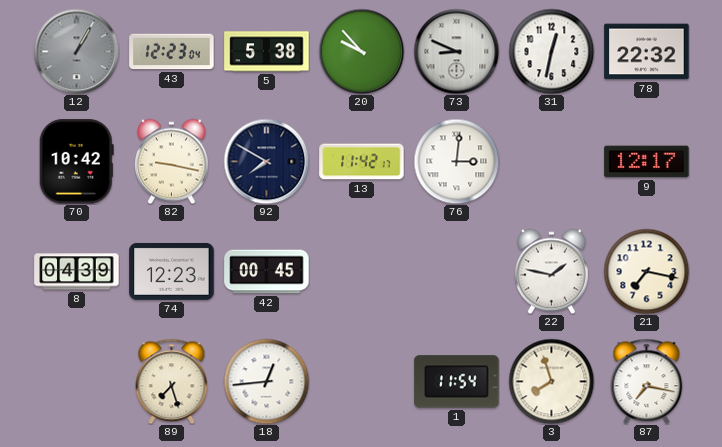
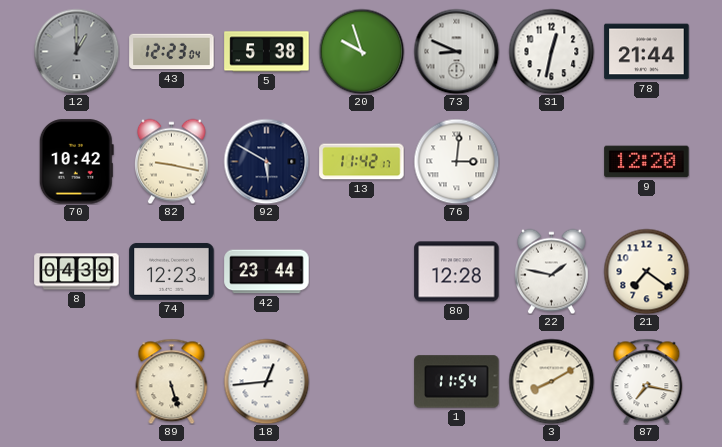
12: 1:05 -> 1:00
20: 9:53 -> 9:57
78: 22:32 -> 21:44
92: 7:50 -> 5:50
9: 12:17 -> 12:20
42: 00:45 -> 23:44
80: none -> 12:28
21: 7:17 -> 7:21
89: 7:27 -> 5:27
3: 7:57 -> 8:10
